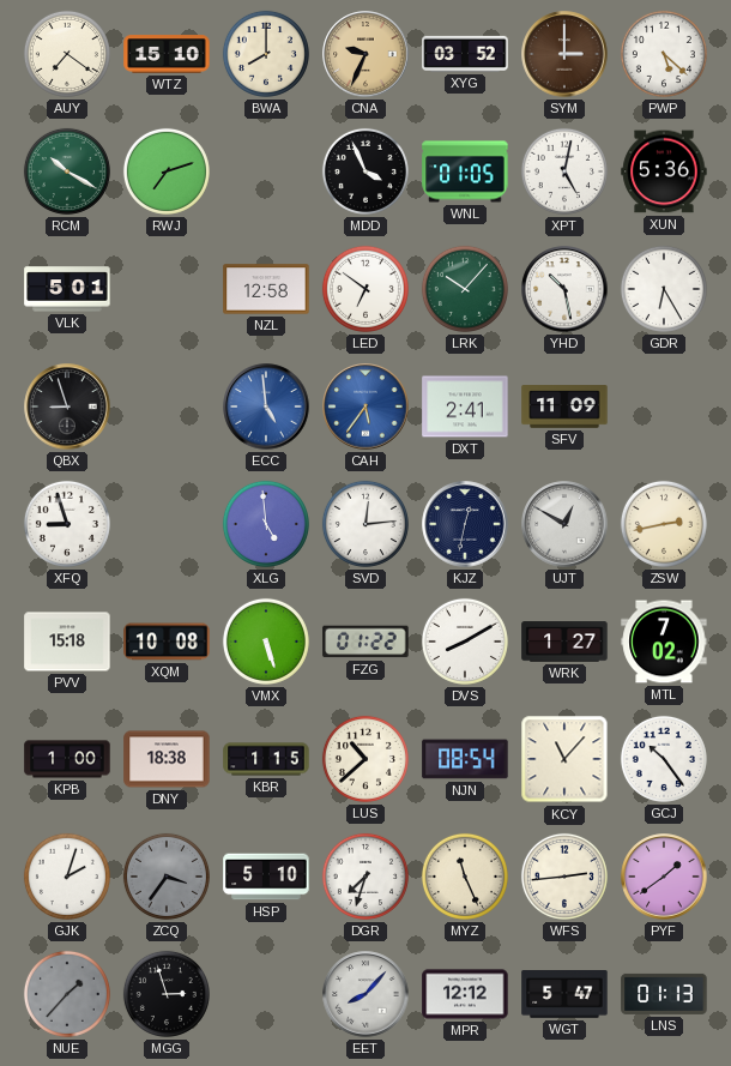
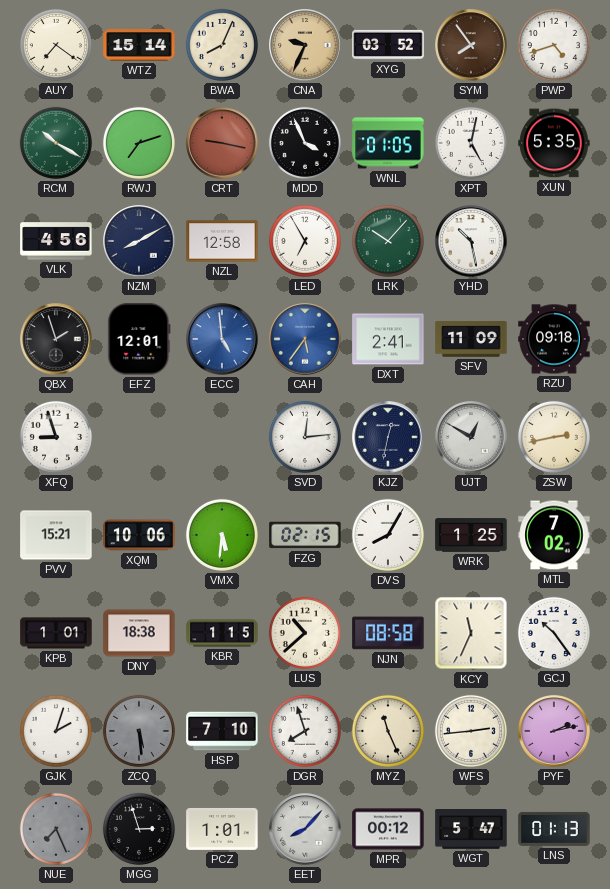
WTZ: 15:10 -> 15:14
BWA: 8:00 -> 8:04
SYM: 3:00 -> 7:54
PWP: 5:22 -> 4:42
CRT: none -> 9:17
XUN: 5:36 -> 5:35
VLK: 5:01 -> 4:56
NZM: none -> 8:10
LED: 6:51 -> 6:55
GDR: 6:25 -> none
QBX: 8:57 -> 1:57
EFZ: none -> 12:01
RZU: none -> 09:18
XLG: 4:59 -> none
PVV: 15:18 -> 15:21
XQM: 10:08 -> 10:06
VMX: 5:27 -> 5:31
FZG: 01:22 -> 02:15
DVS: 8:10 -> 8:05
WRK: 1:27 -> 1:25
KPB: 1:00 -> 1:01
NJN: 08:54 -> 08:58
KCY: 11:07 -> 11:34
ZCQ: 3:36 -> 5:29
HSP: 5:10 -> 7:10
DGR: 7:33 -> 7:57
PYF: 1:39 -> 2:13
NUE: 1:37 -> 7:26
PCZ: none -> 1:01
MPR: 12:12 -> 00:12
